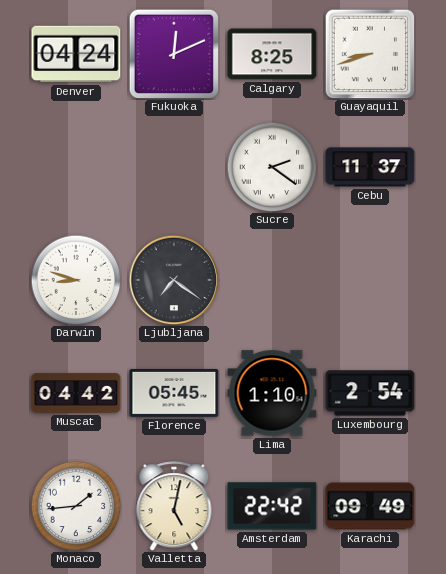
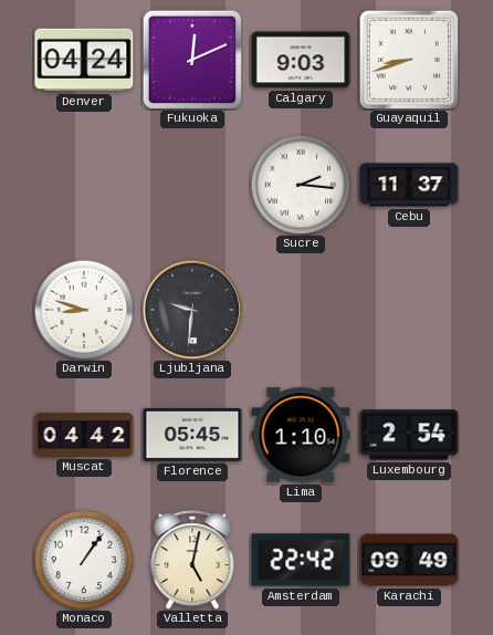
Calgary: 8:25 -> 9:03
Sucre: 2:21 -> 2:16
Ljubljana: 7:21 -> 9:31
Monaco: 1:44 -> 1:06
